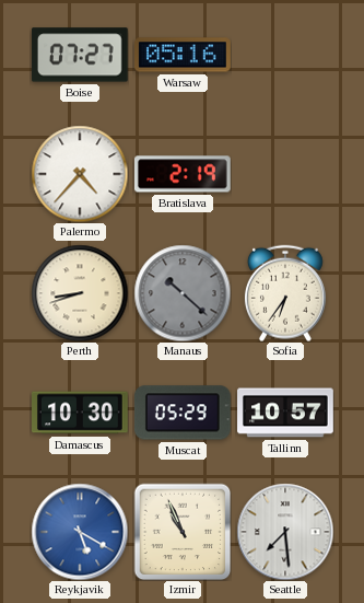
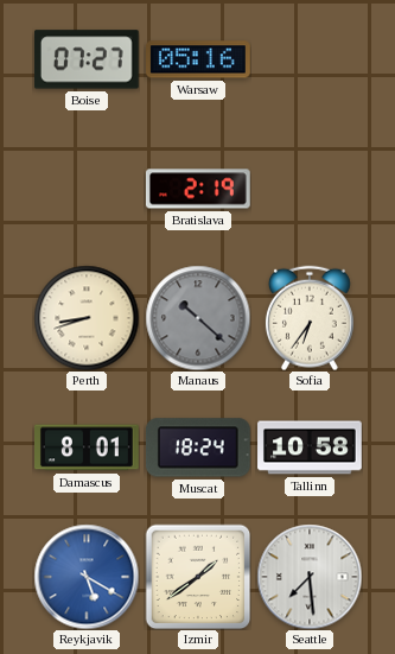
Palermo: 4:37 -> none
Damascus: 10:30 -> 8:01
Muscat: 05:29 -> 18:24
Tallinn: 10:57 -> 10:58
Izmir: 10:56 -> 1:39
